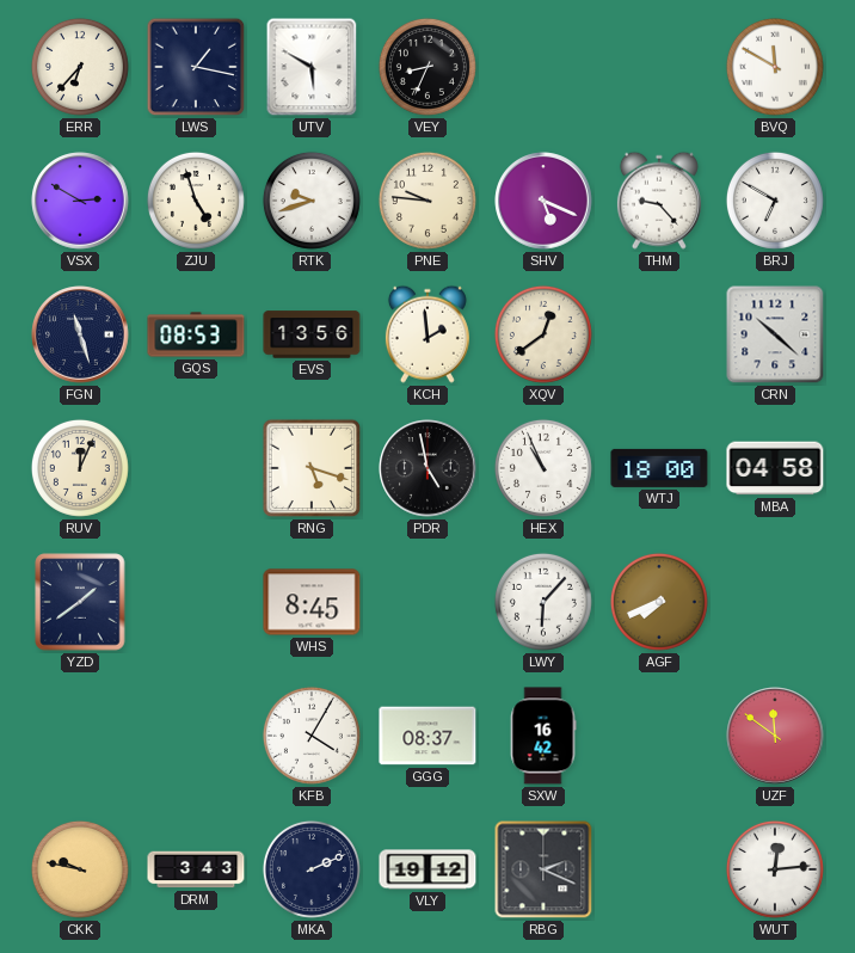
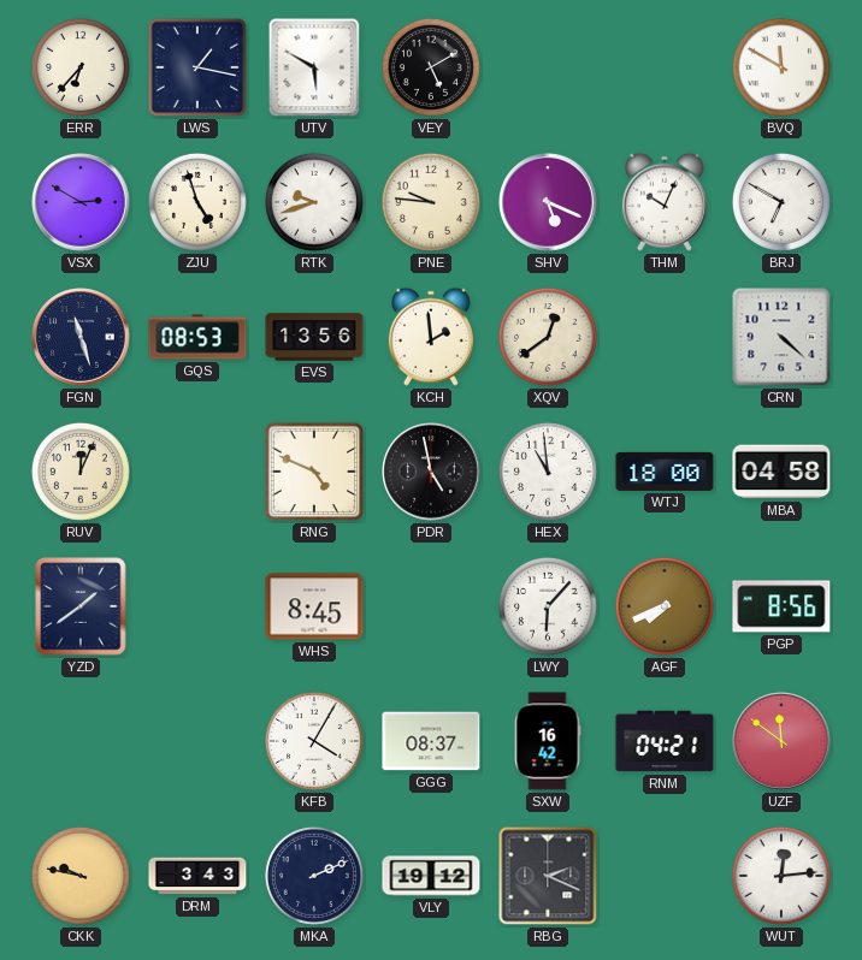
VEY: 8:34 -> 5:10
THM: 9:23 -> 10:04
CRN: 10:22 -> 4:22
RNG: 5:18 -> 4:49
HEX: 10:56 -> 10:59
PGP: none -> 8:56
RNM: none -> 04:21
